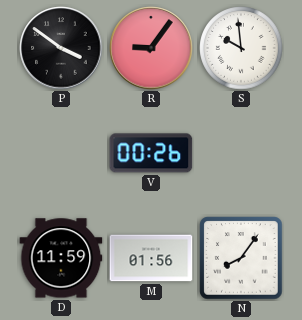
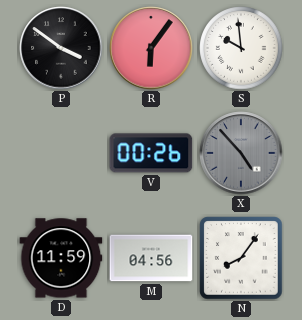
R: 9:06 -> 6:06
X: none -> 4:53
M: 01:56 -> 04:56
